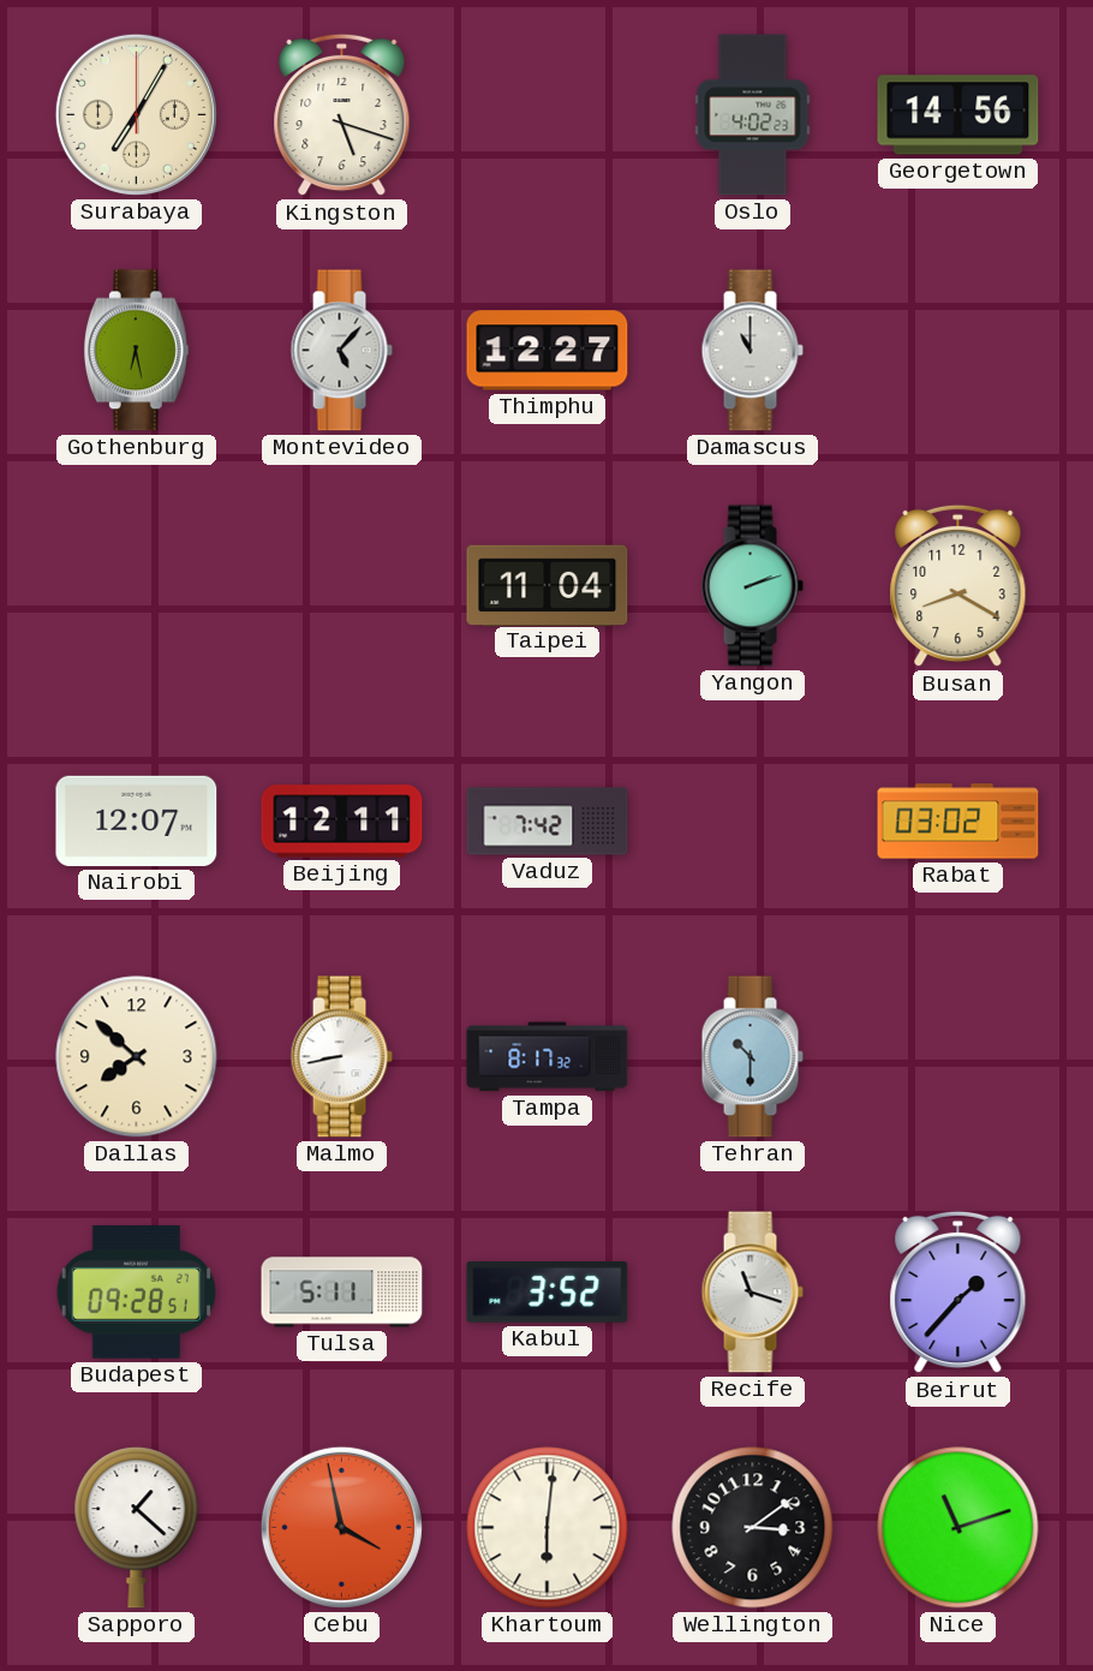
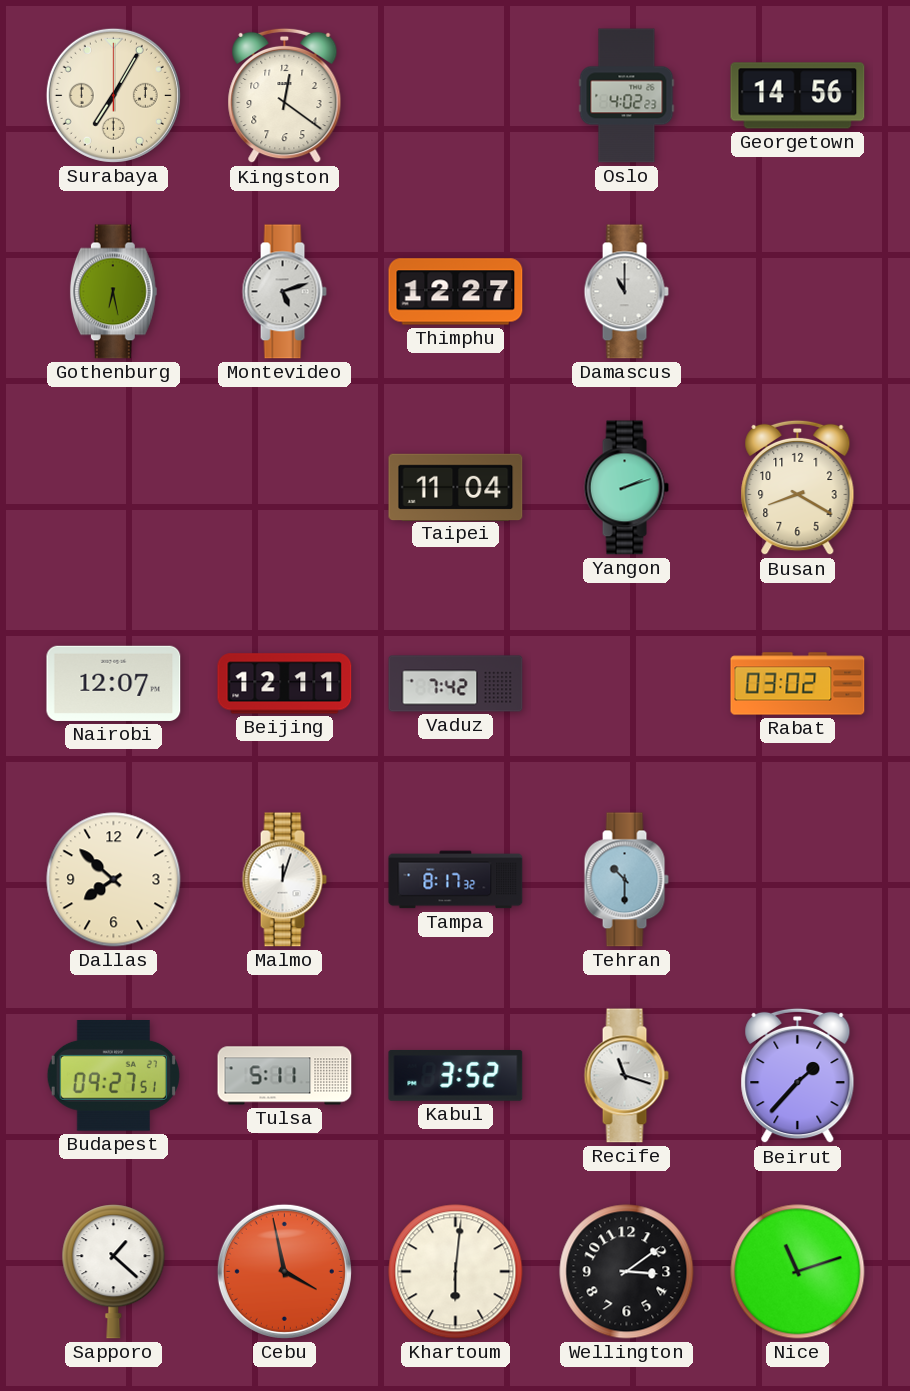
Kingston: 5:18 -> 12:21
Montevideo: 5:07 -> 5:12
Malmo: 8:43 -> 12:03
Budapest: 09:28 -> 09:27
